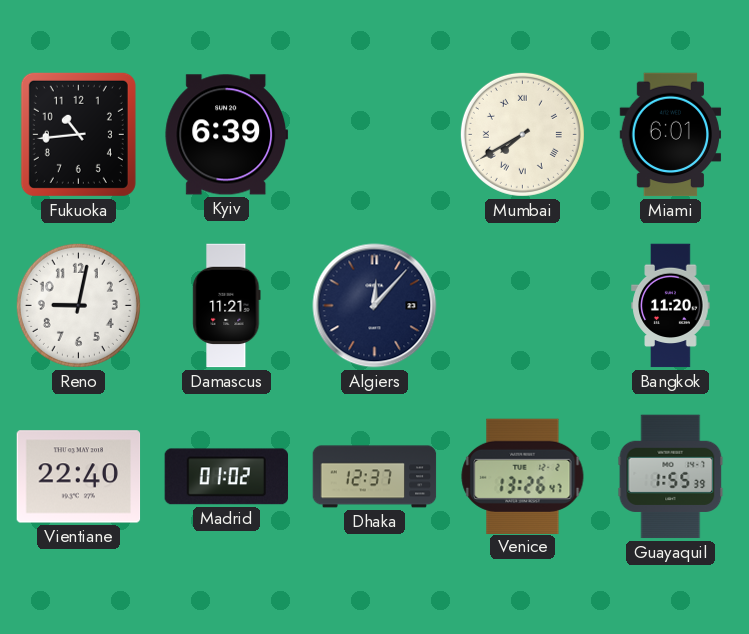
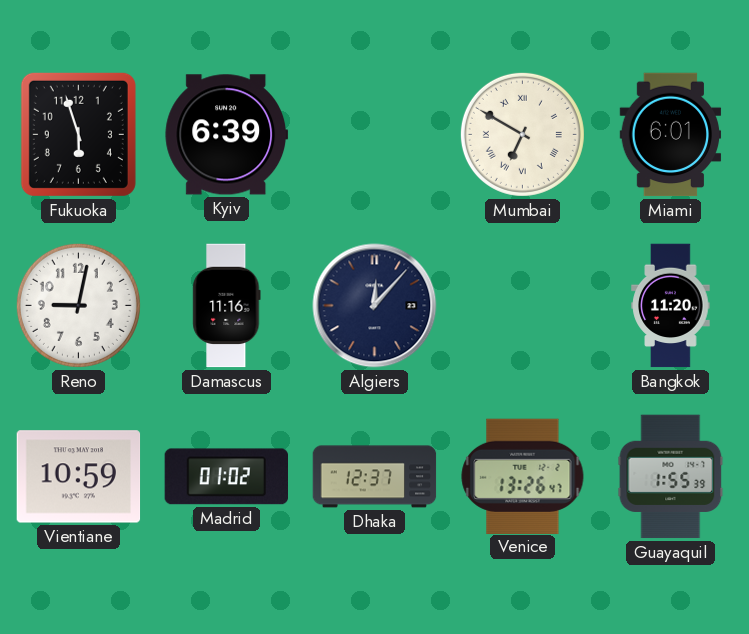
Fukuoka: 10:44 -> 5:57
Mumbai: 7:40 -> 6:50
Damascus: 11:21 -> 11:16
Vientiane: 22:40 -> 10:59
